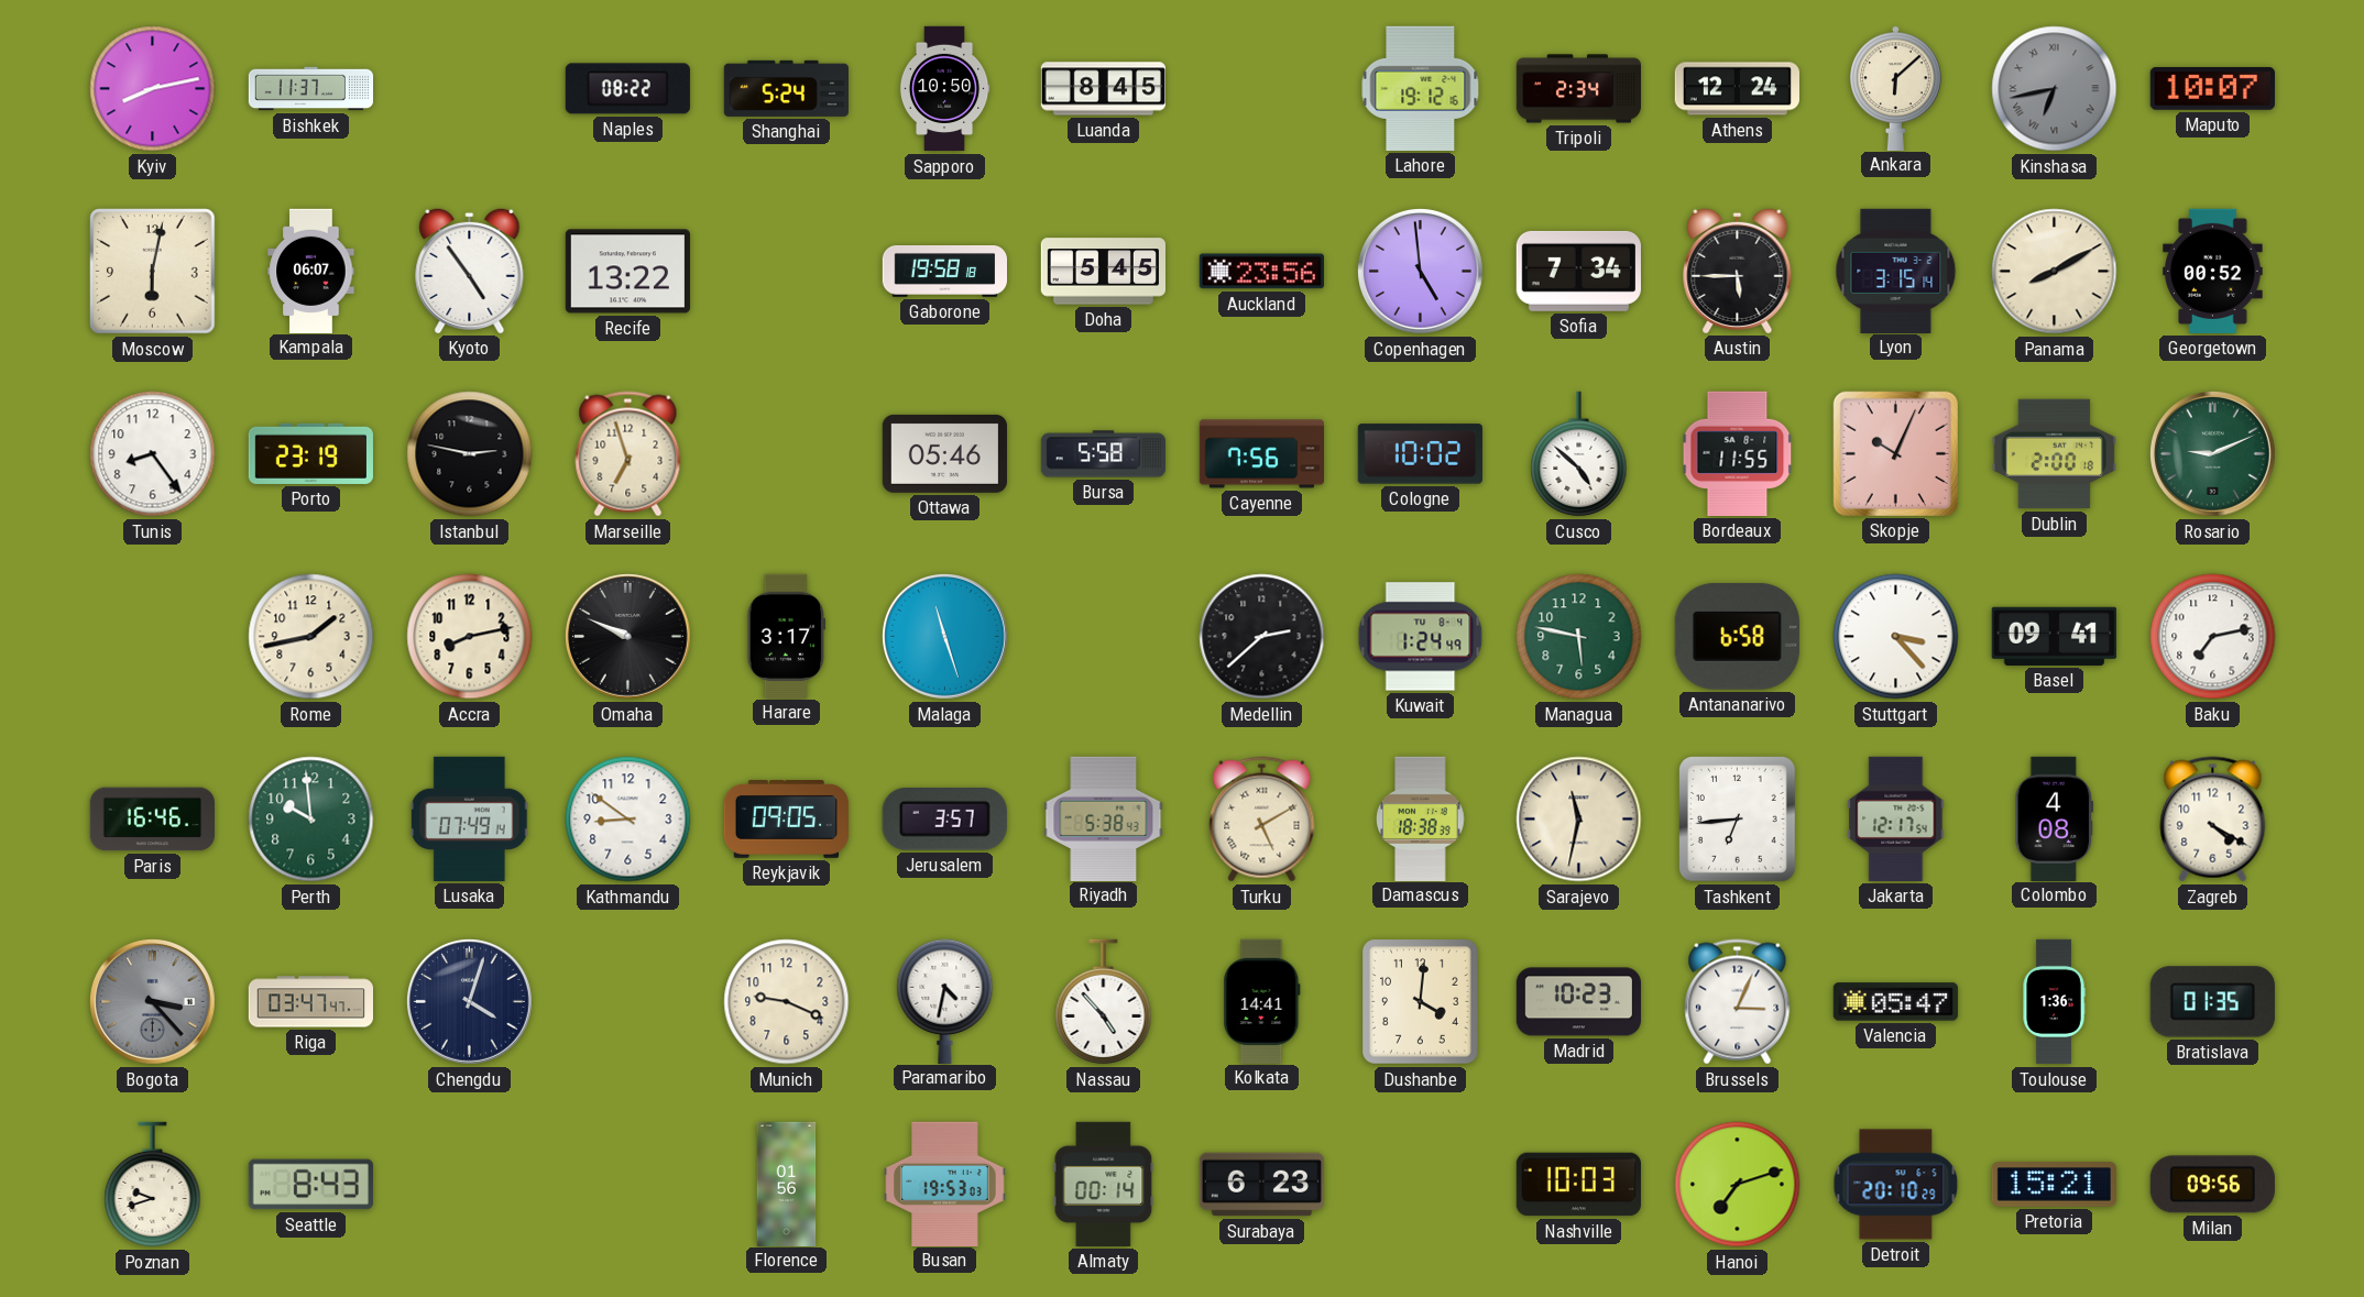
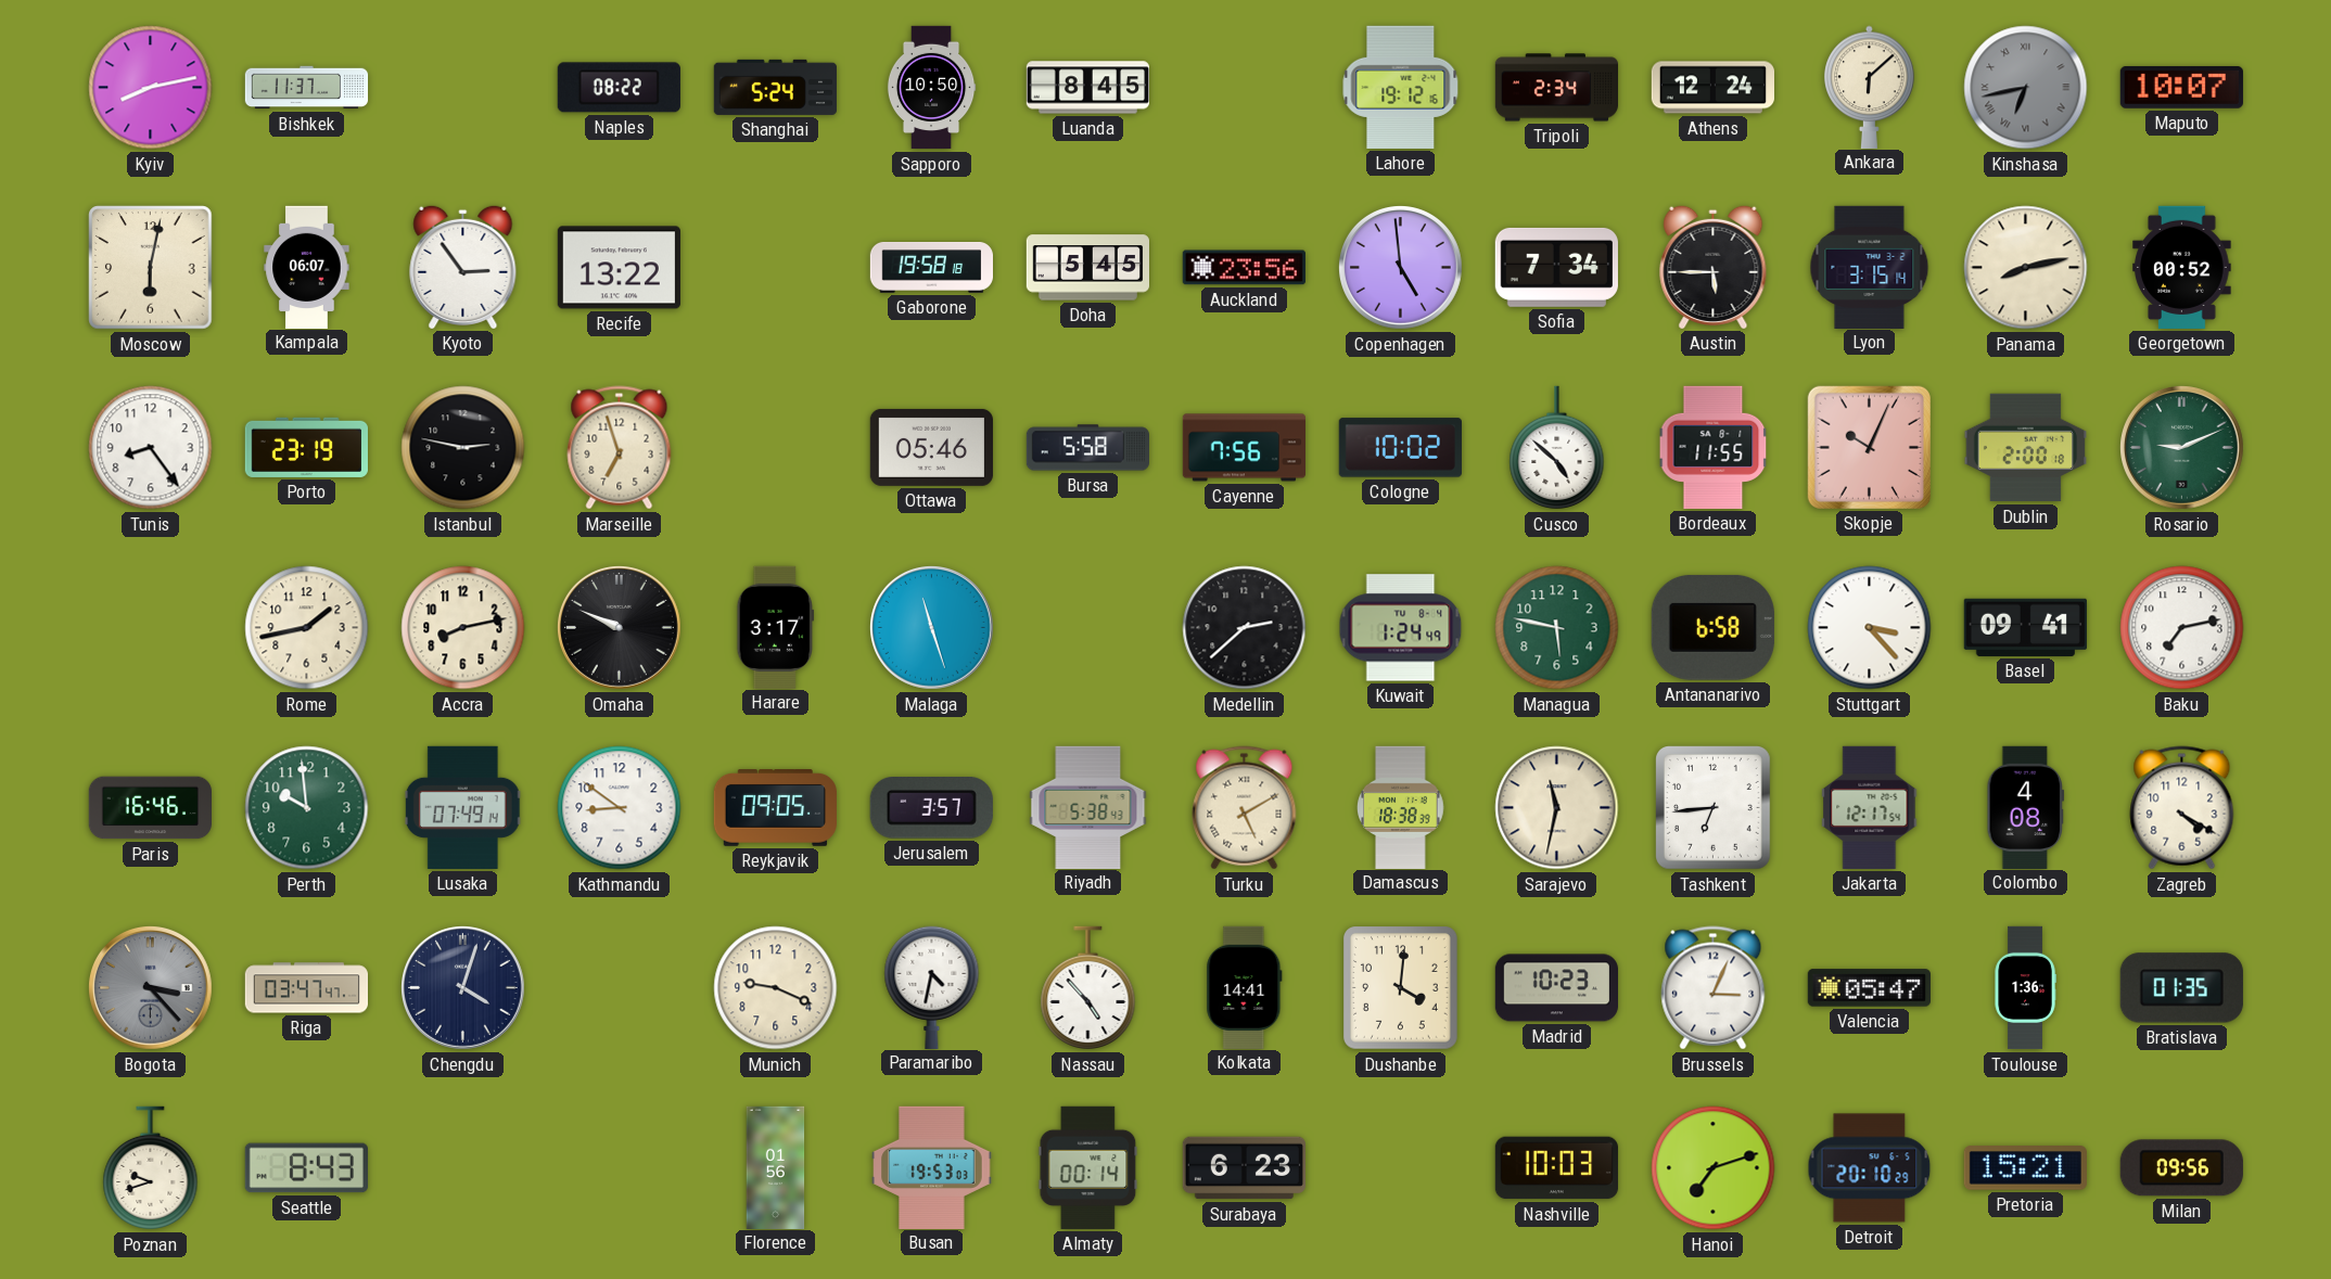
Kyoto: 4:54 -> 2:54
Panama: 8:10 -> 8:13
